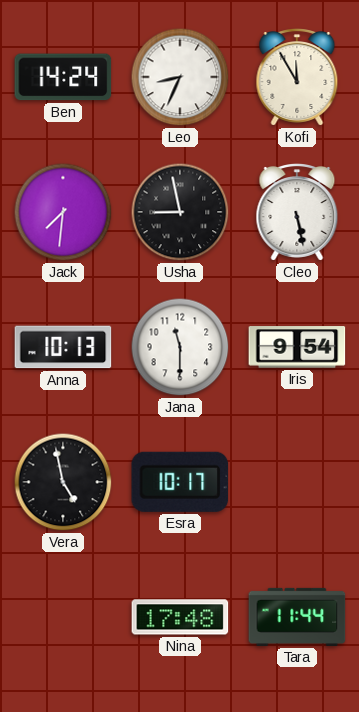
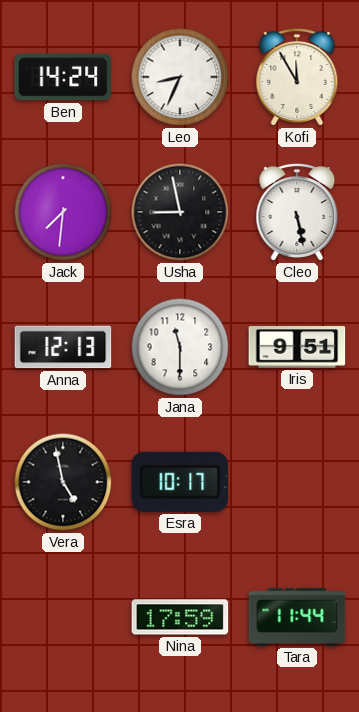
Anna: 10:13 -> 12:13
Iris: 9:54 -> 9:51
Nina: 17:48 -> 17:59
